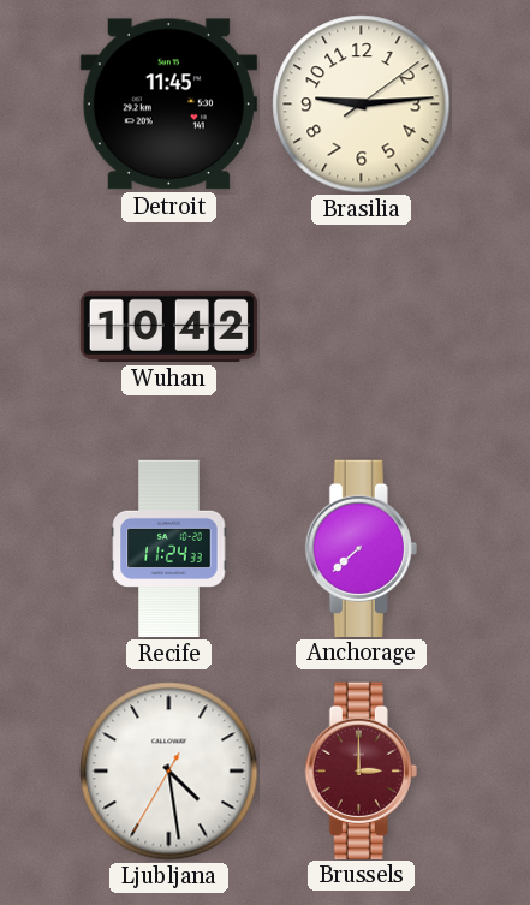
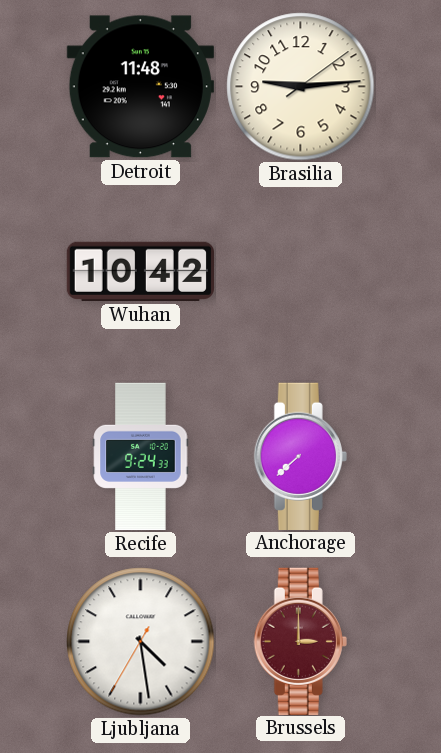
Detroit: 11:45 -> 11:48
Recife: 11:24 -> 9:24
